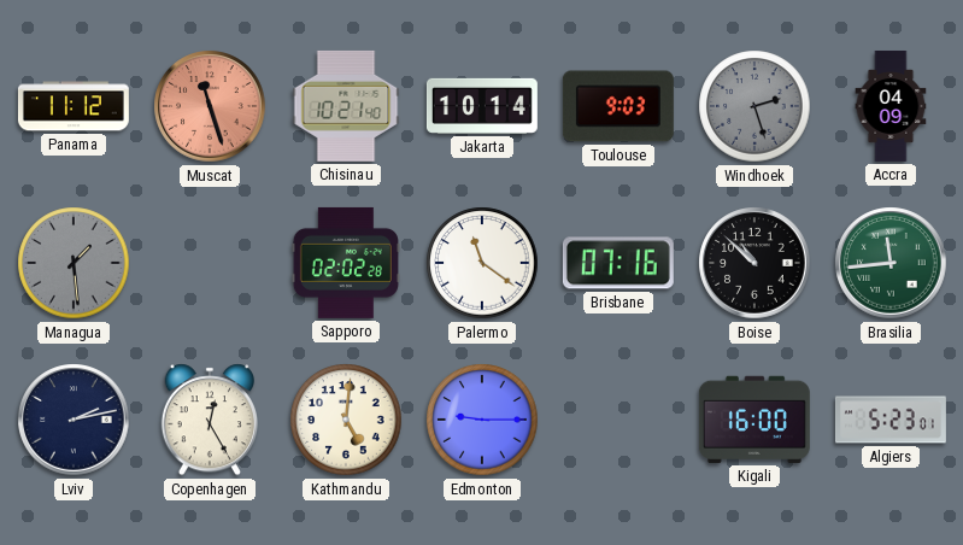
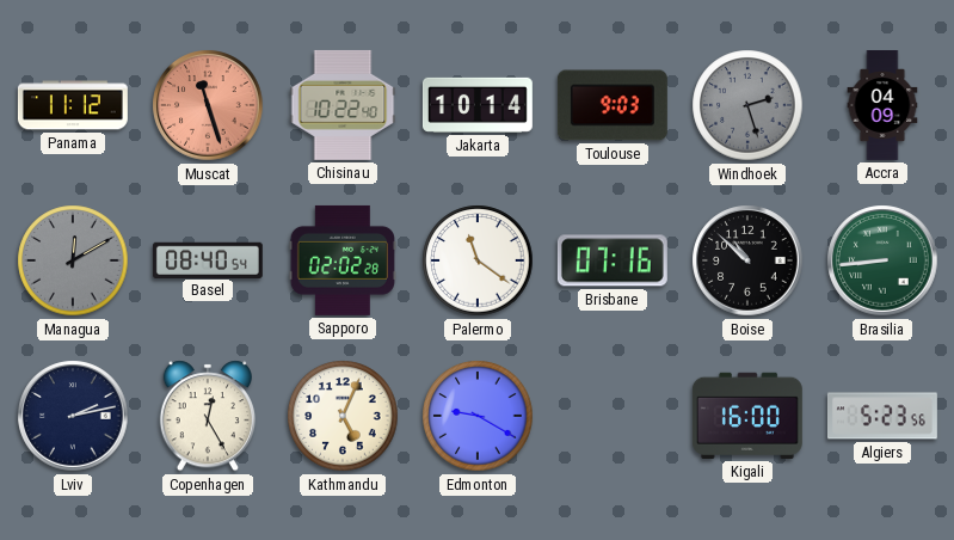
Chisinau: 10:21 -> 10:22
Managua: 1:29 -> 12:10
Basel: none -> 08:40
Brasilia: 11:44 -> 8:44
Kathmandu: 5:01 -> 5:04
Edmonton: 9:15 -> 9:20
Algiers: 5:23:01 -> 5:23:56
